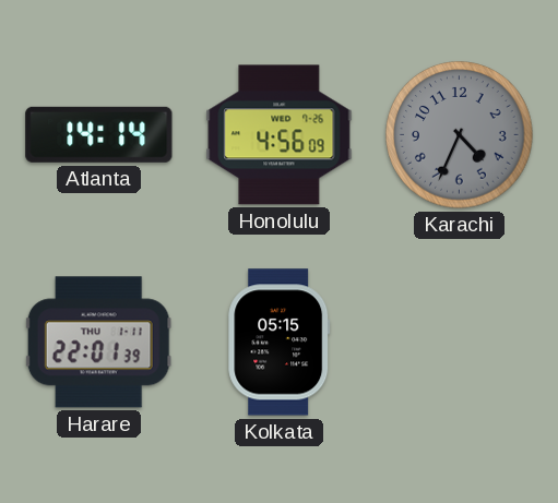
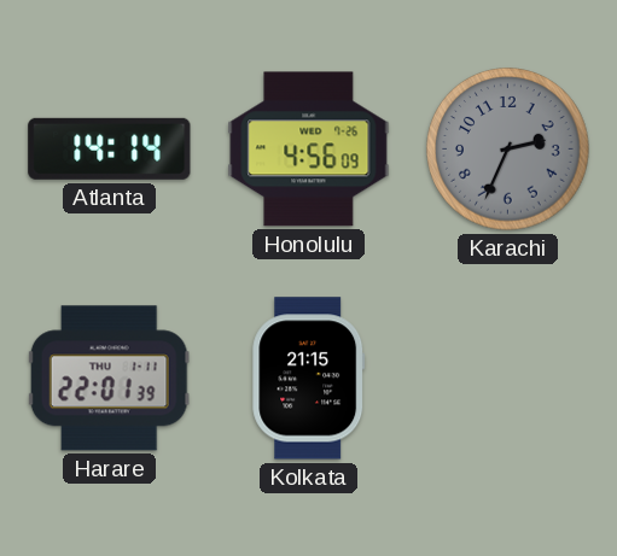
Karachi: 4:34 -> 2:34
Kolkata: 05:15 -> 21:15
